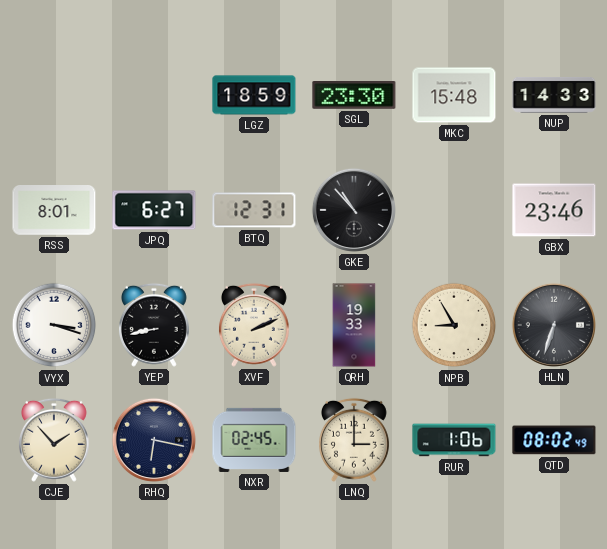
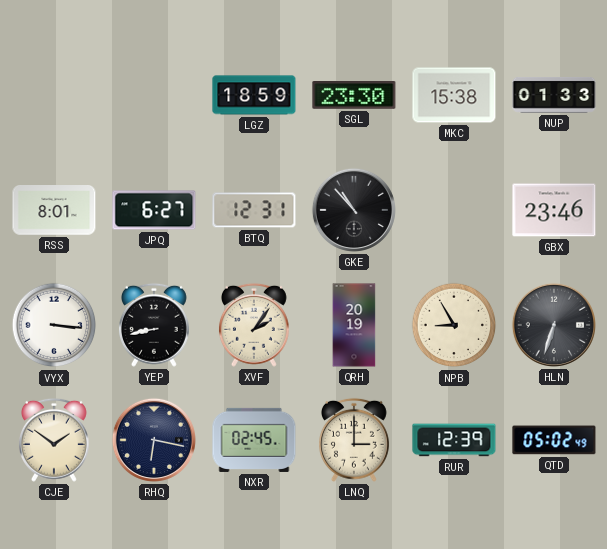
MKC: 15:48 -> 15:38
NUP: 14:33 -> 01:33
VYX: 3:18 -> 3:16
XVF: 2:11 -> 2:06
QRH: 19:33 -> 20:19
CJE: 1:53 -> 1:51
RUR: 1:06 -> 12:39
QTD: 08:02 -> 05:02
